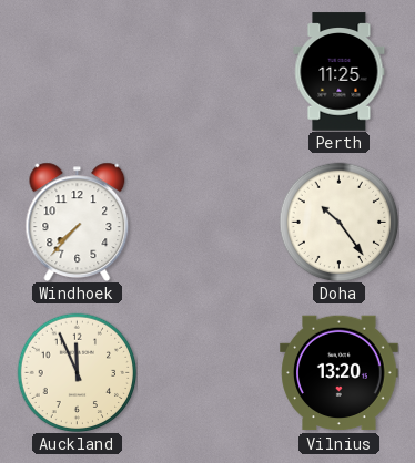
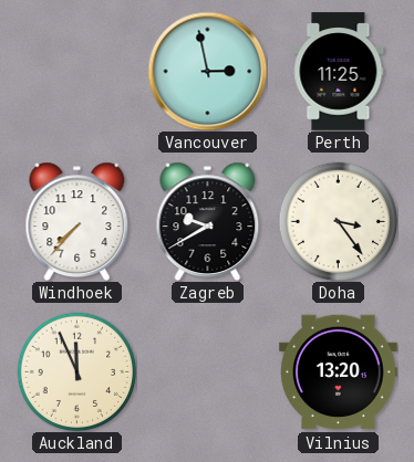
Vancouver: none -> 2:58
Zagreb: none -> 9:40
Doha: 10:24 -> 3:24
